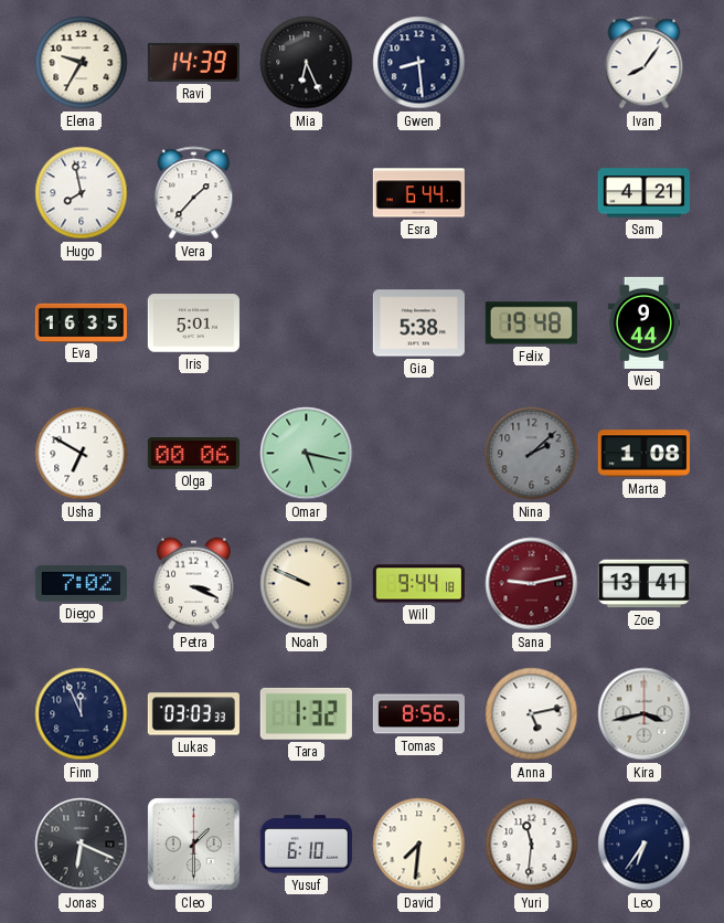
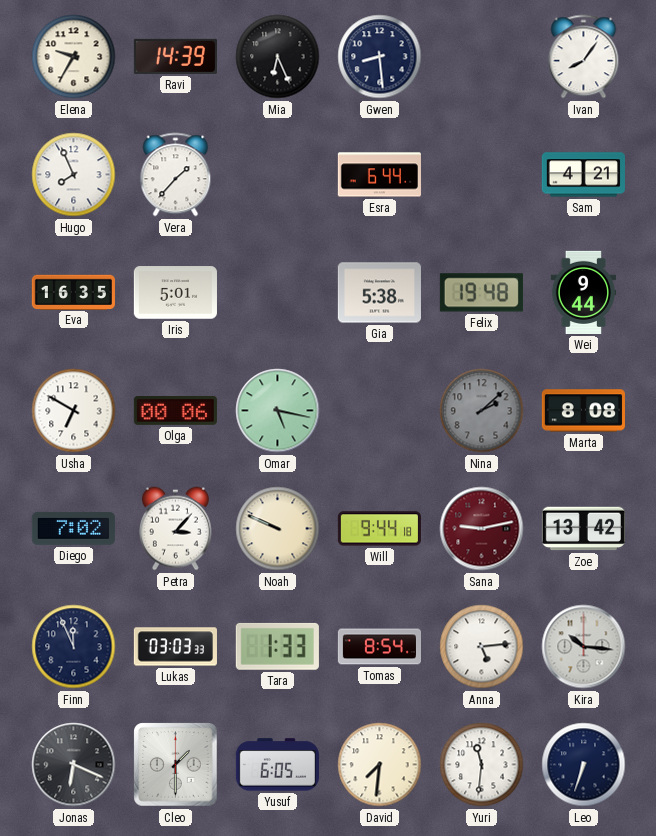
Hugo: 7:58 -> 7:56
Marta: 1:08 -> 8:08
Petra: 3:19 -> 3:07
Zoe: 13:41 -> 13:42
Tara: 1:32 -> 1:33
Tomas: 8:56 -> 8:54
Anna: 5:13 -> 5:14
Kira: 3:43 -> 10:16
Yusuf: 6:10 -> 6:05
Leo: 6:36 -> 6:33
